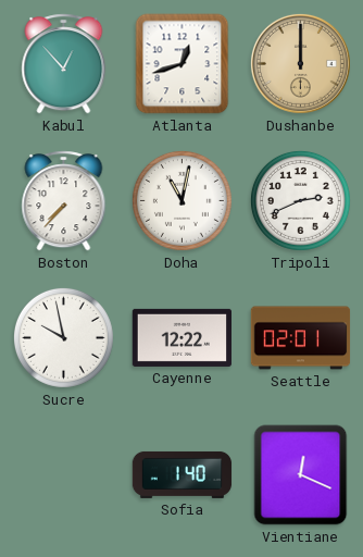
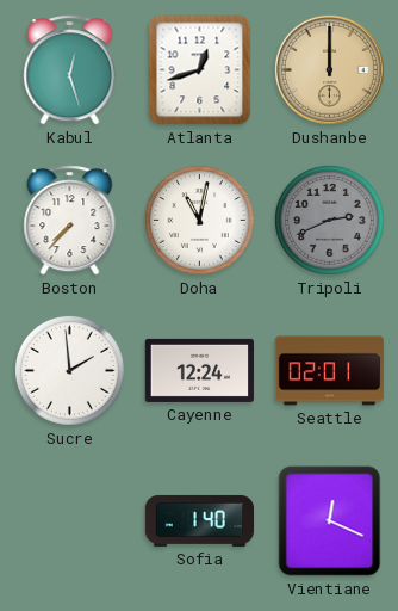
Kabul: 12:53 -> 12:27
Tripoli dial: white -> grey
Sucre: 9:58 -> 1:59
Cayenne: 12:22 -> 12:24
